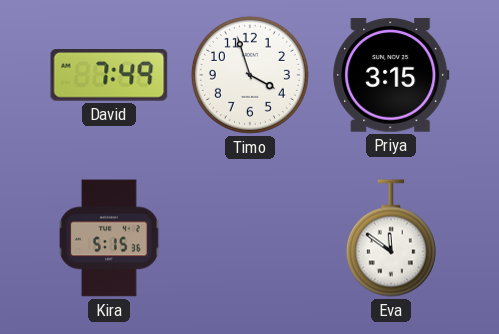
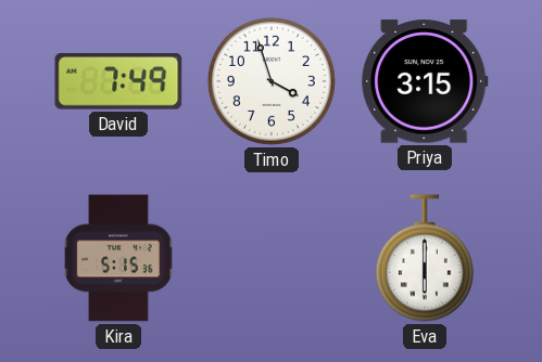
Eva: 11:51 -> 6:00
